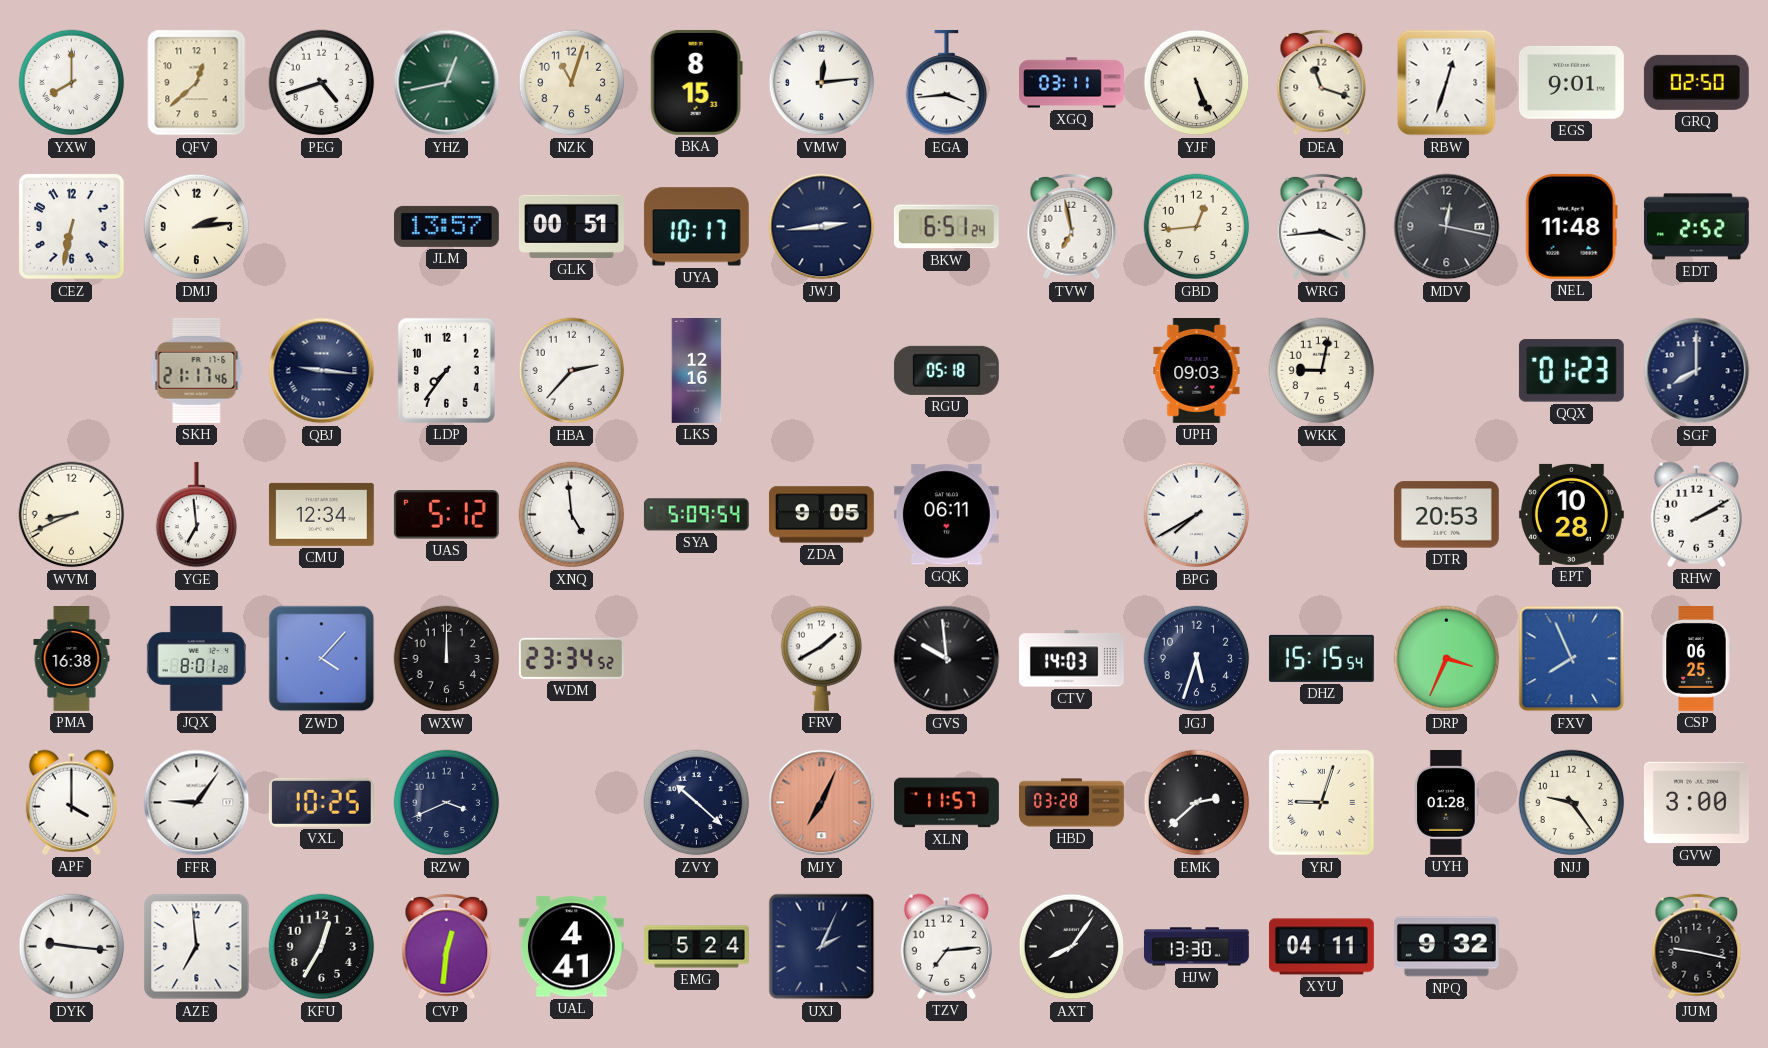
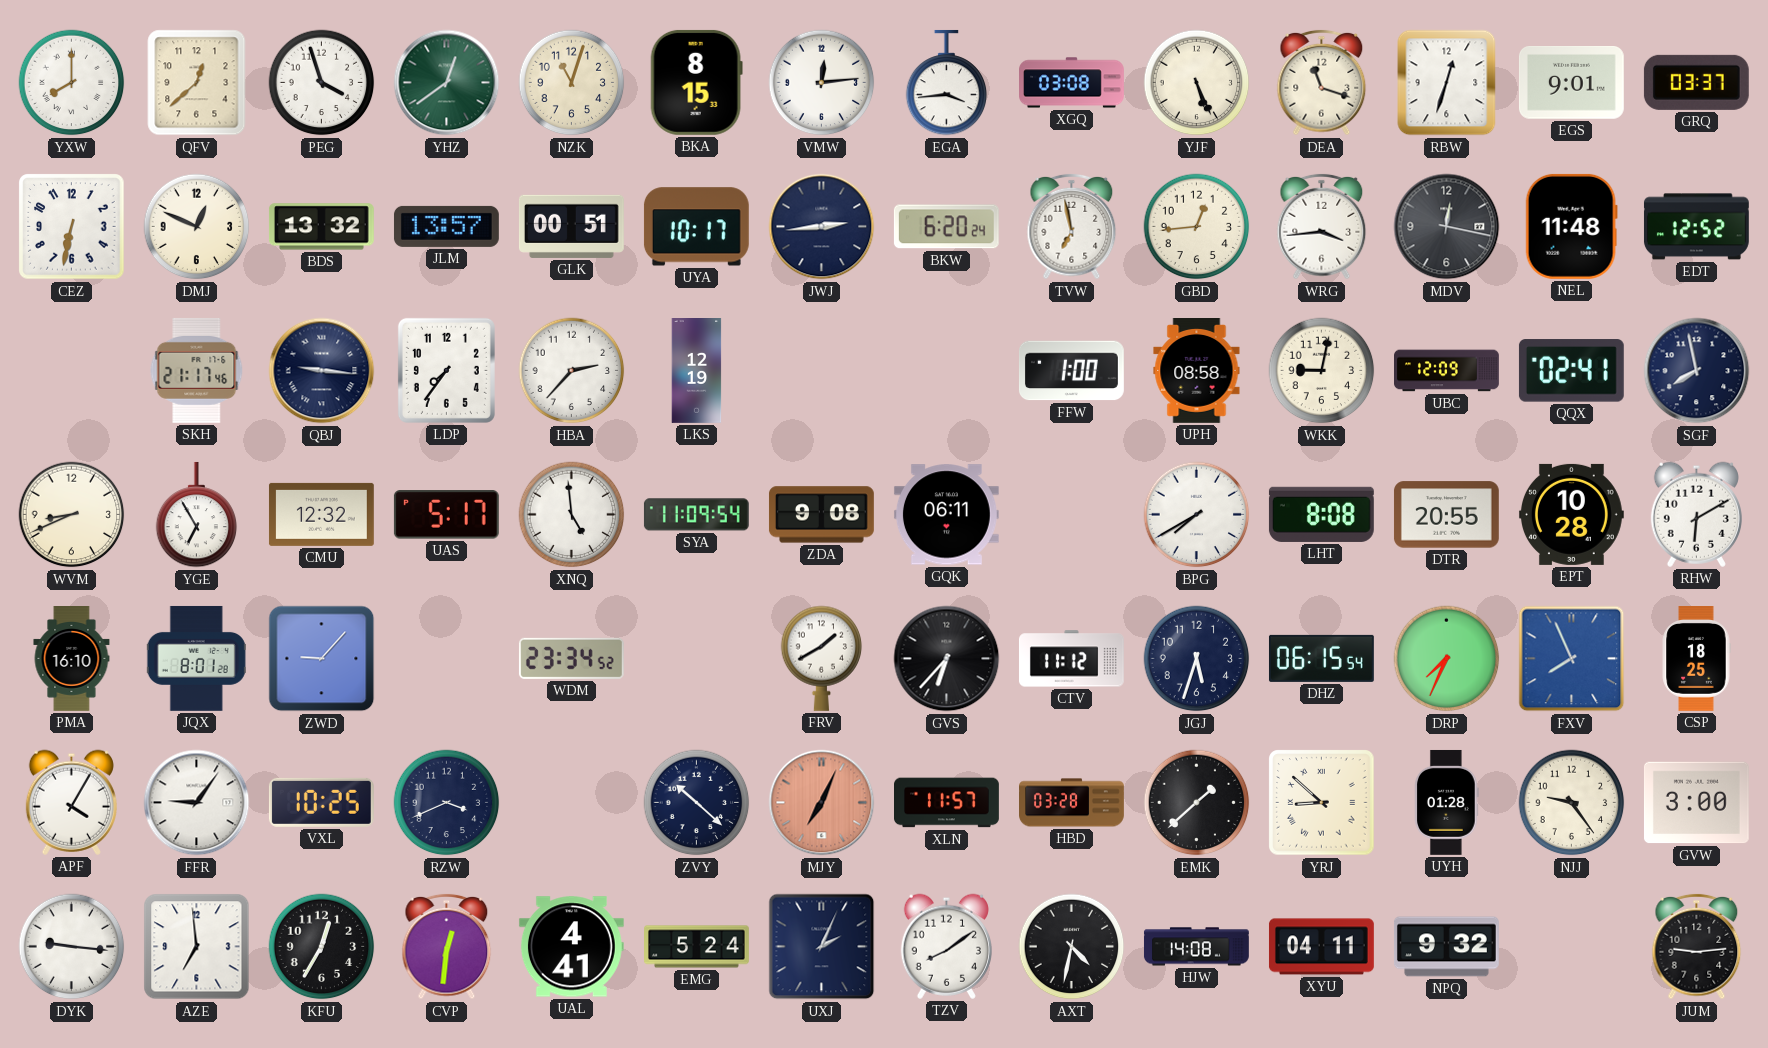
PEG: 4:42 -> 3:57
YHZ: 12:43 -> 12:39
XGQ: 03:11 -> 03:08
GRQ: 02:50 -> 03:37
DMJ: 2:14 -> 12:49
BDS: none -> 13:32
BKW: 6:51 -> 6:20
EDT: 2:52 -> 12:52
LKS: 12:16 -> 12:19
RGU: 05:18 -> none
FFW: none -> 1:00
UPH: 09:03 -> 08:58
UBC: none -> 12:09
QQX: 01:23 -> 02:41
SGF: 8:00 -> 7:58
YGE: 6:59 -> 6:55
CMU: 12:34 -> 12:32
UAS: 5:12 -> 5:17
SYA: 5:09 -> 11:09
ZDA: 9:05 -> 9:08
LHT: none -> 8:08
DTR: 20:53 -> 20:55
RHW: 2:10 -> 6:10
PMA: 16:38 -> 16:10
ZWD: 4:07 -> 9:07
WXW: 12:00 -> none
GVS: 9:59 -> 6:37
CTV: 14:03 -> 11:12
DHZ: 15:15 -> 06:15
DRP: 3:34 -> 7:34
CSP: 06:25 -> 18:25
APF: 4:00 -> 4:05
EMK: 2:38 -> 1:38
YRJ: 9:03 -> 8:52
TZV: 7:14 -> 8:09
AXT: 8:06 -> 4:32
HJW: 13:30 -> 14:08
JUM: 9:17 -> 9:14
